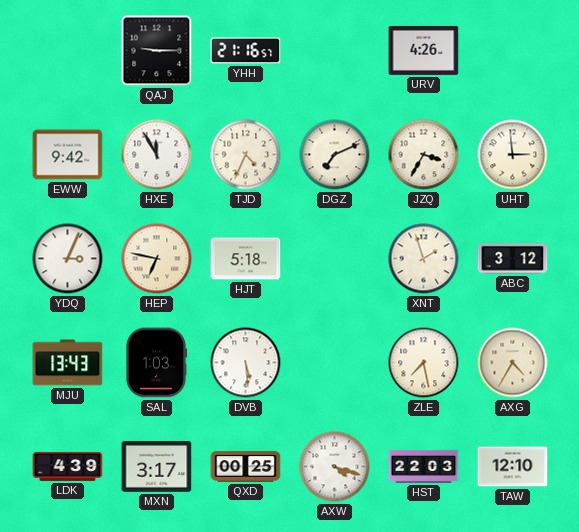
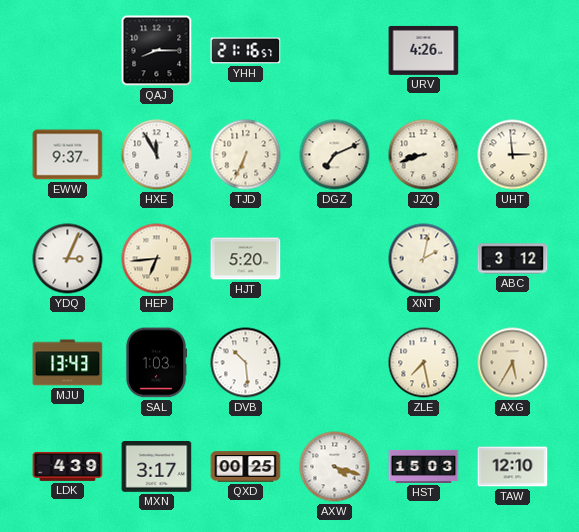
QAJ: 9:15 -> 8:15
EWW: 9:42 -> 9:37
TJD: 4:34 -> 6:34
JZQ: 3:35 -> 8:42
HEP: 6:47 -> 6:44
HJT: 5:18 -> 5:20
XNT: 1:57 -> 2:02
DVB: 5:29 -> 10:29
AXG: 4:35 -> 5:35
HST: 22:03 -> 15:03
